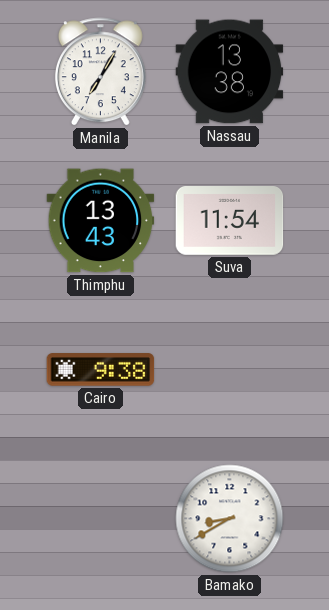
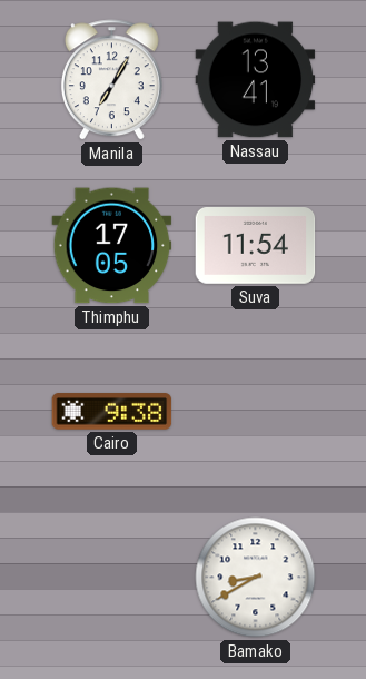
Nassau: 13:38 -> 13:41
Thimphu: 13:43 -> 17:05
